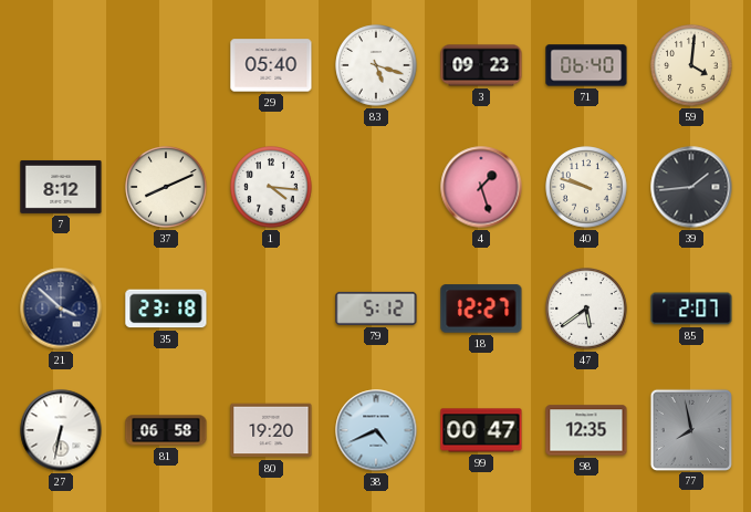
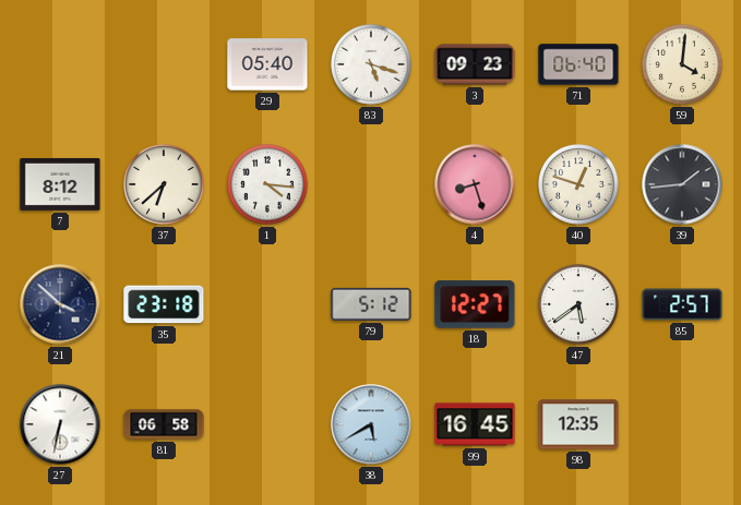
37: 8:11 -> 6:38
4: 1:27 -> 8:27
40: 9:48 -> 12:48
85: 2:07 -> 2:57
80: 19:20 -> none
38: 4:41 -> 5:40
99: 00:47 -> 16:45
77: 7:58 -> none
